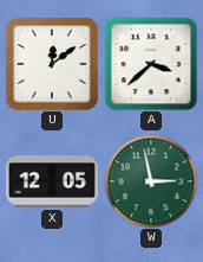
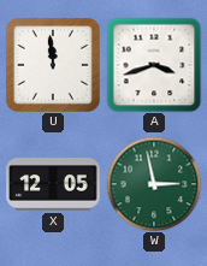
U: 12:09 -> 11:59
A: 3:38 -> 3:42
